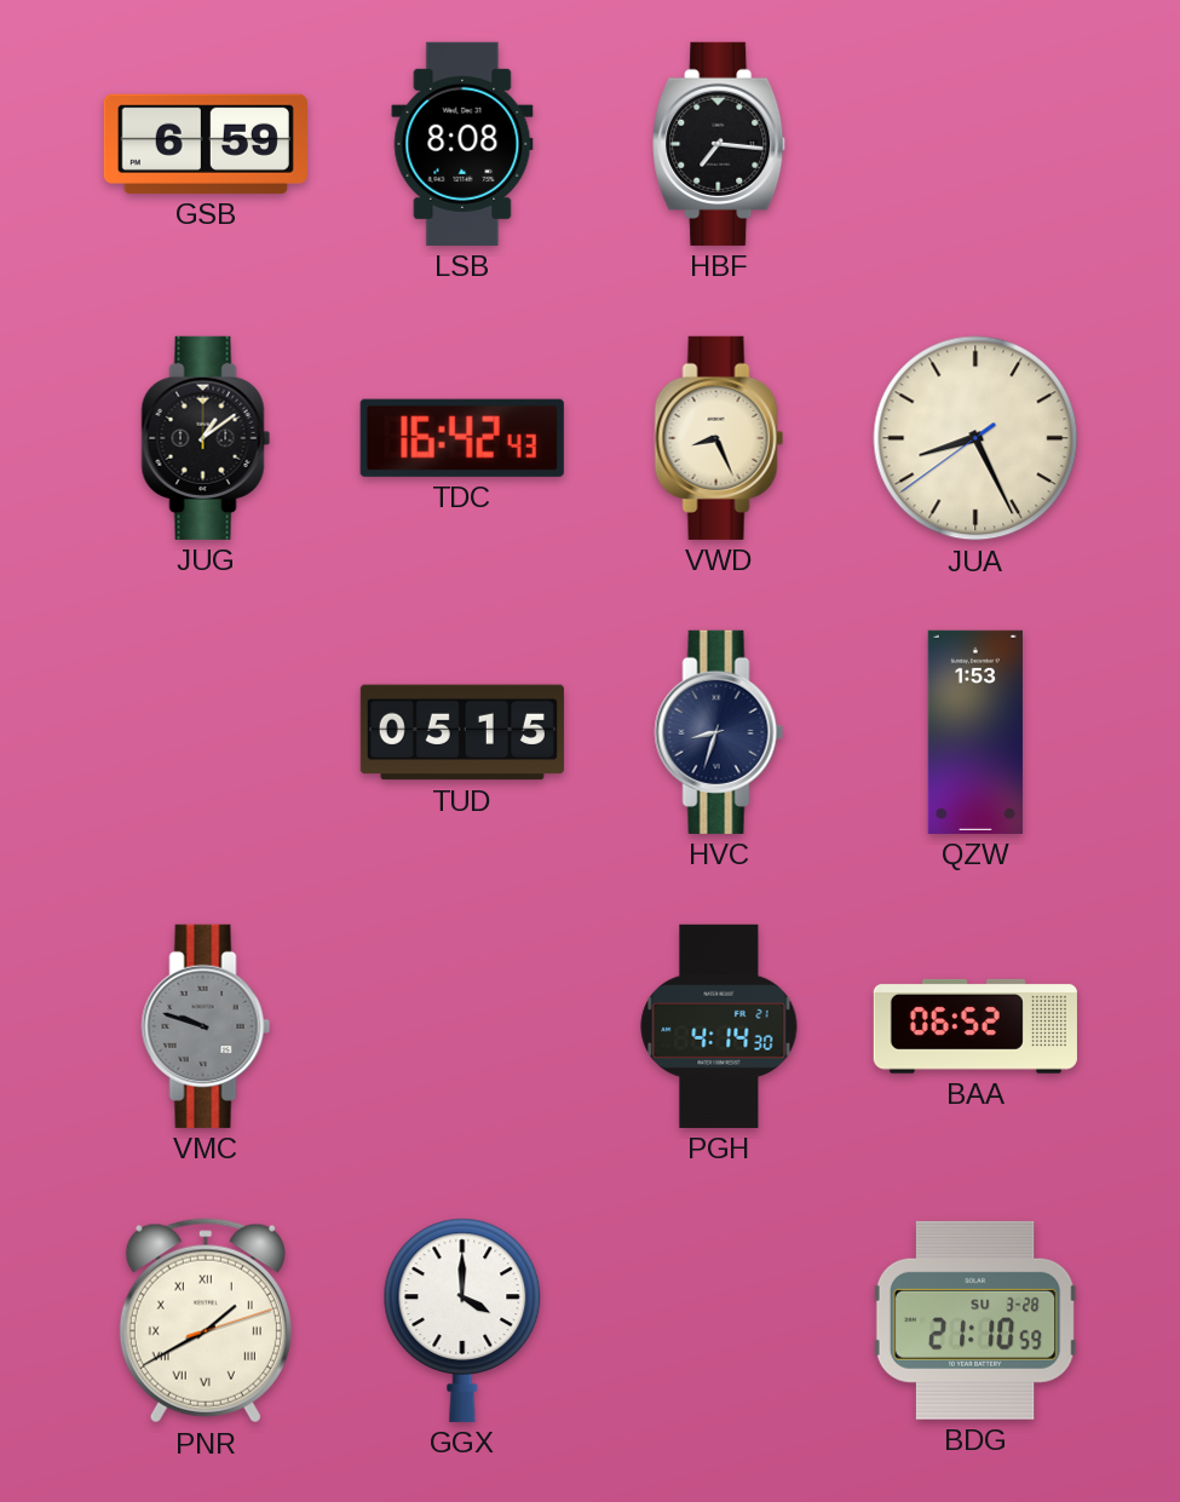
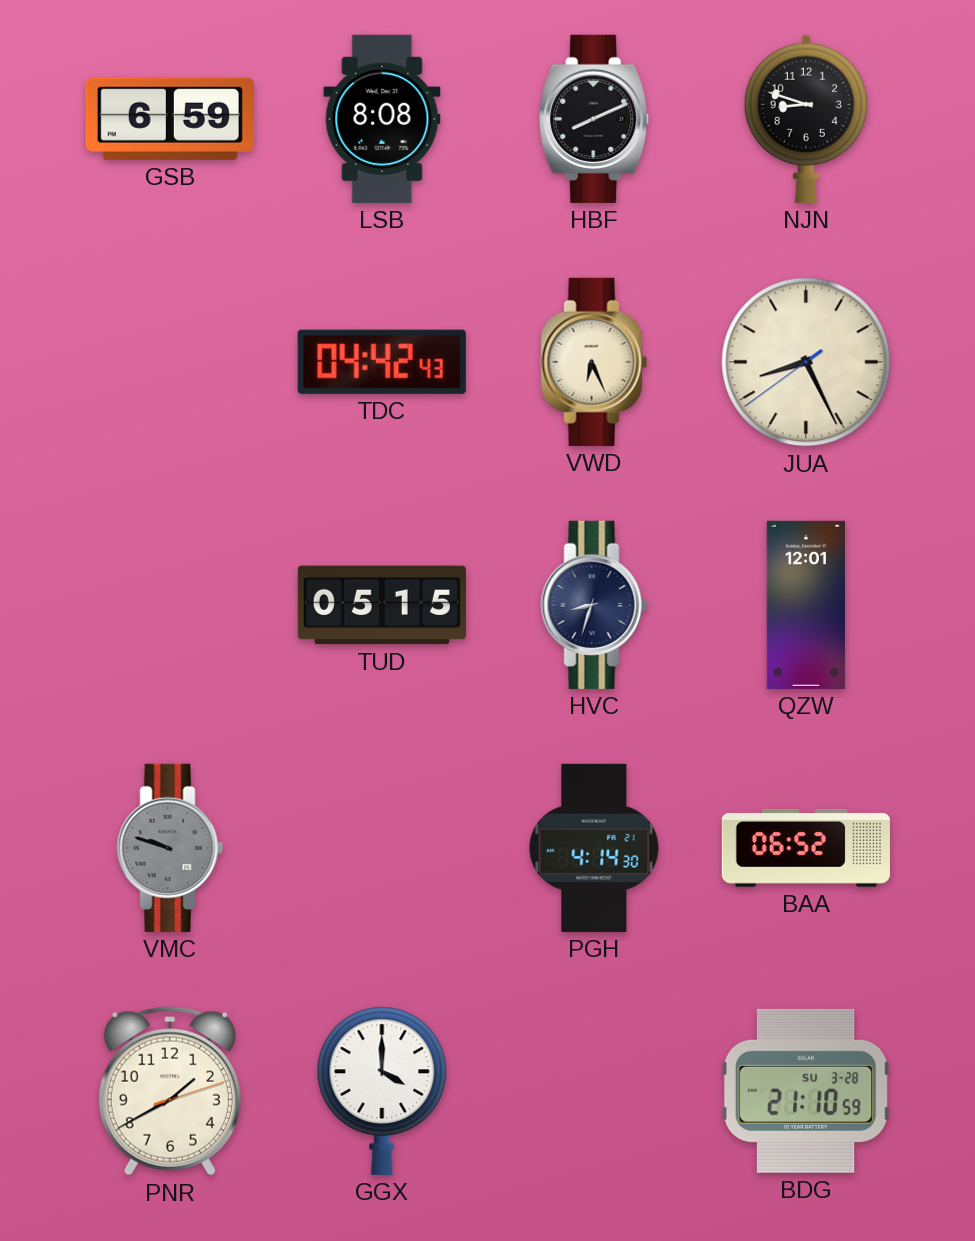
HBF: 7:16 -> 8:11
NJN: none -> 8:48
JUG: 1:09 -> none
TDC: 16:42 -> 04:42
VWD: 8:26 -> 6:26
QZW: 1:53 -> 12:01
PNR numerals: Roman -> Arabic
